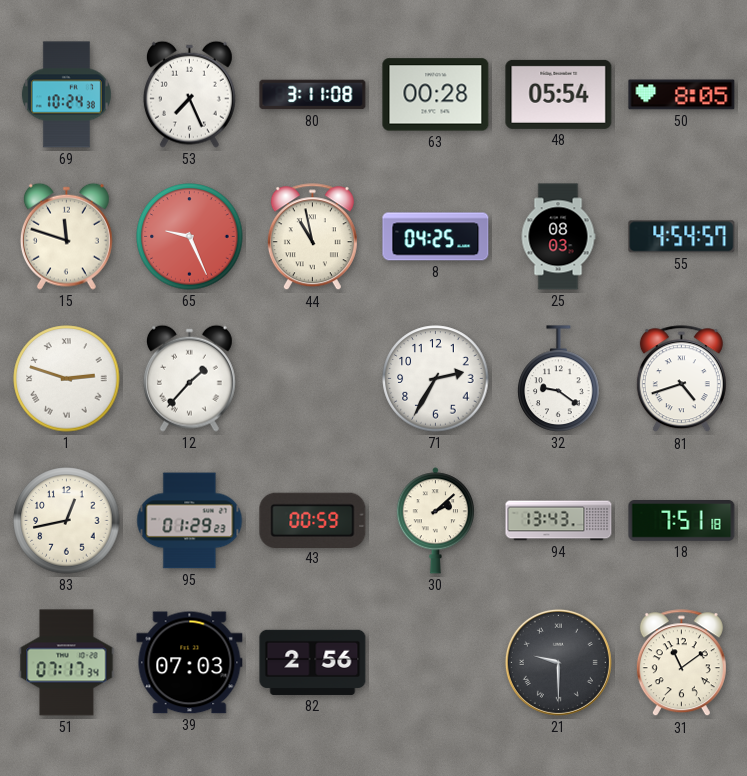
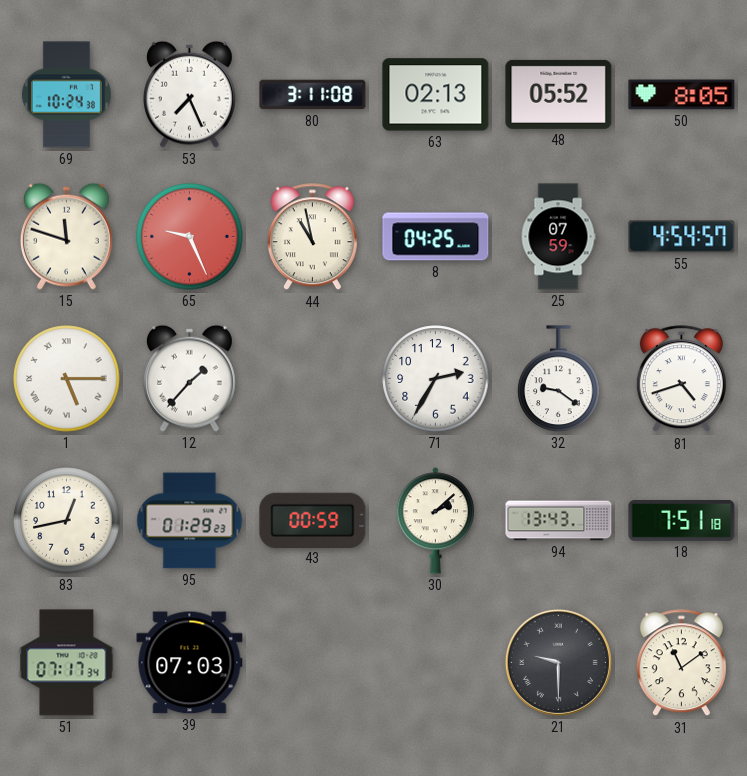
63: 00:28 -> 02:13
48: 05:54 -> 05:52
25: 08:03 -> 07:59
1: 2:48 -> 5:15
82: 2:56 -> none
